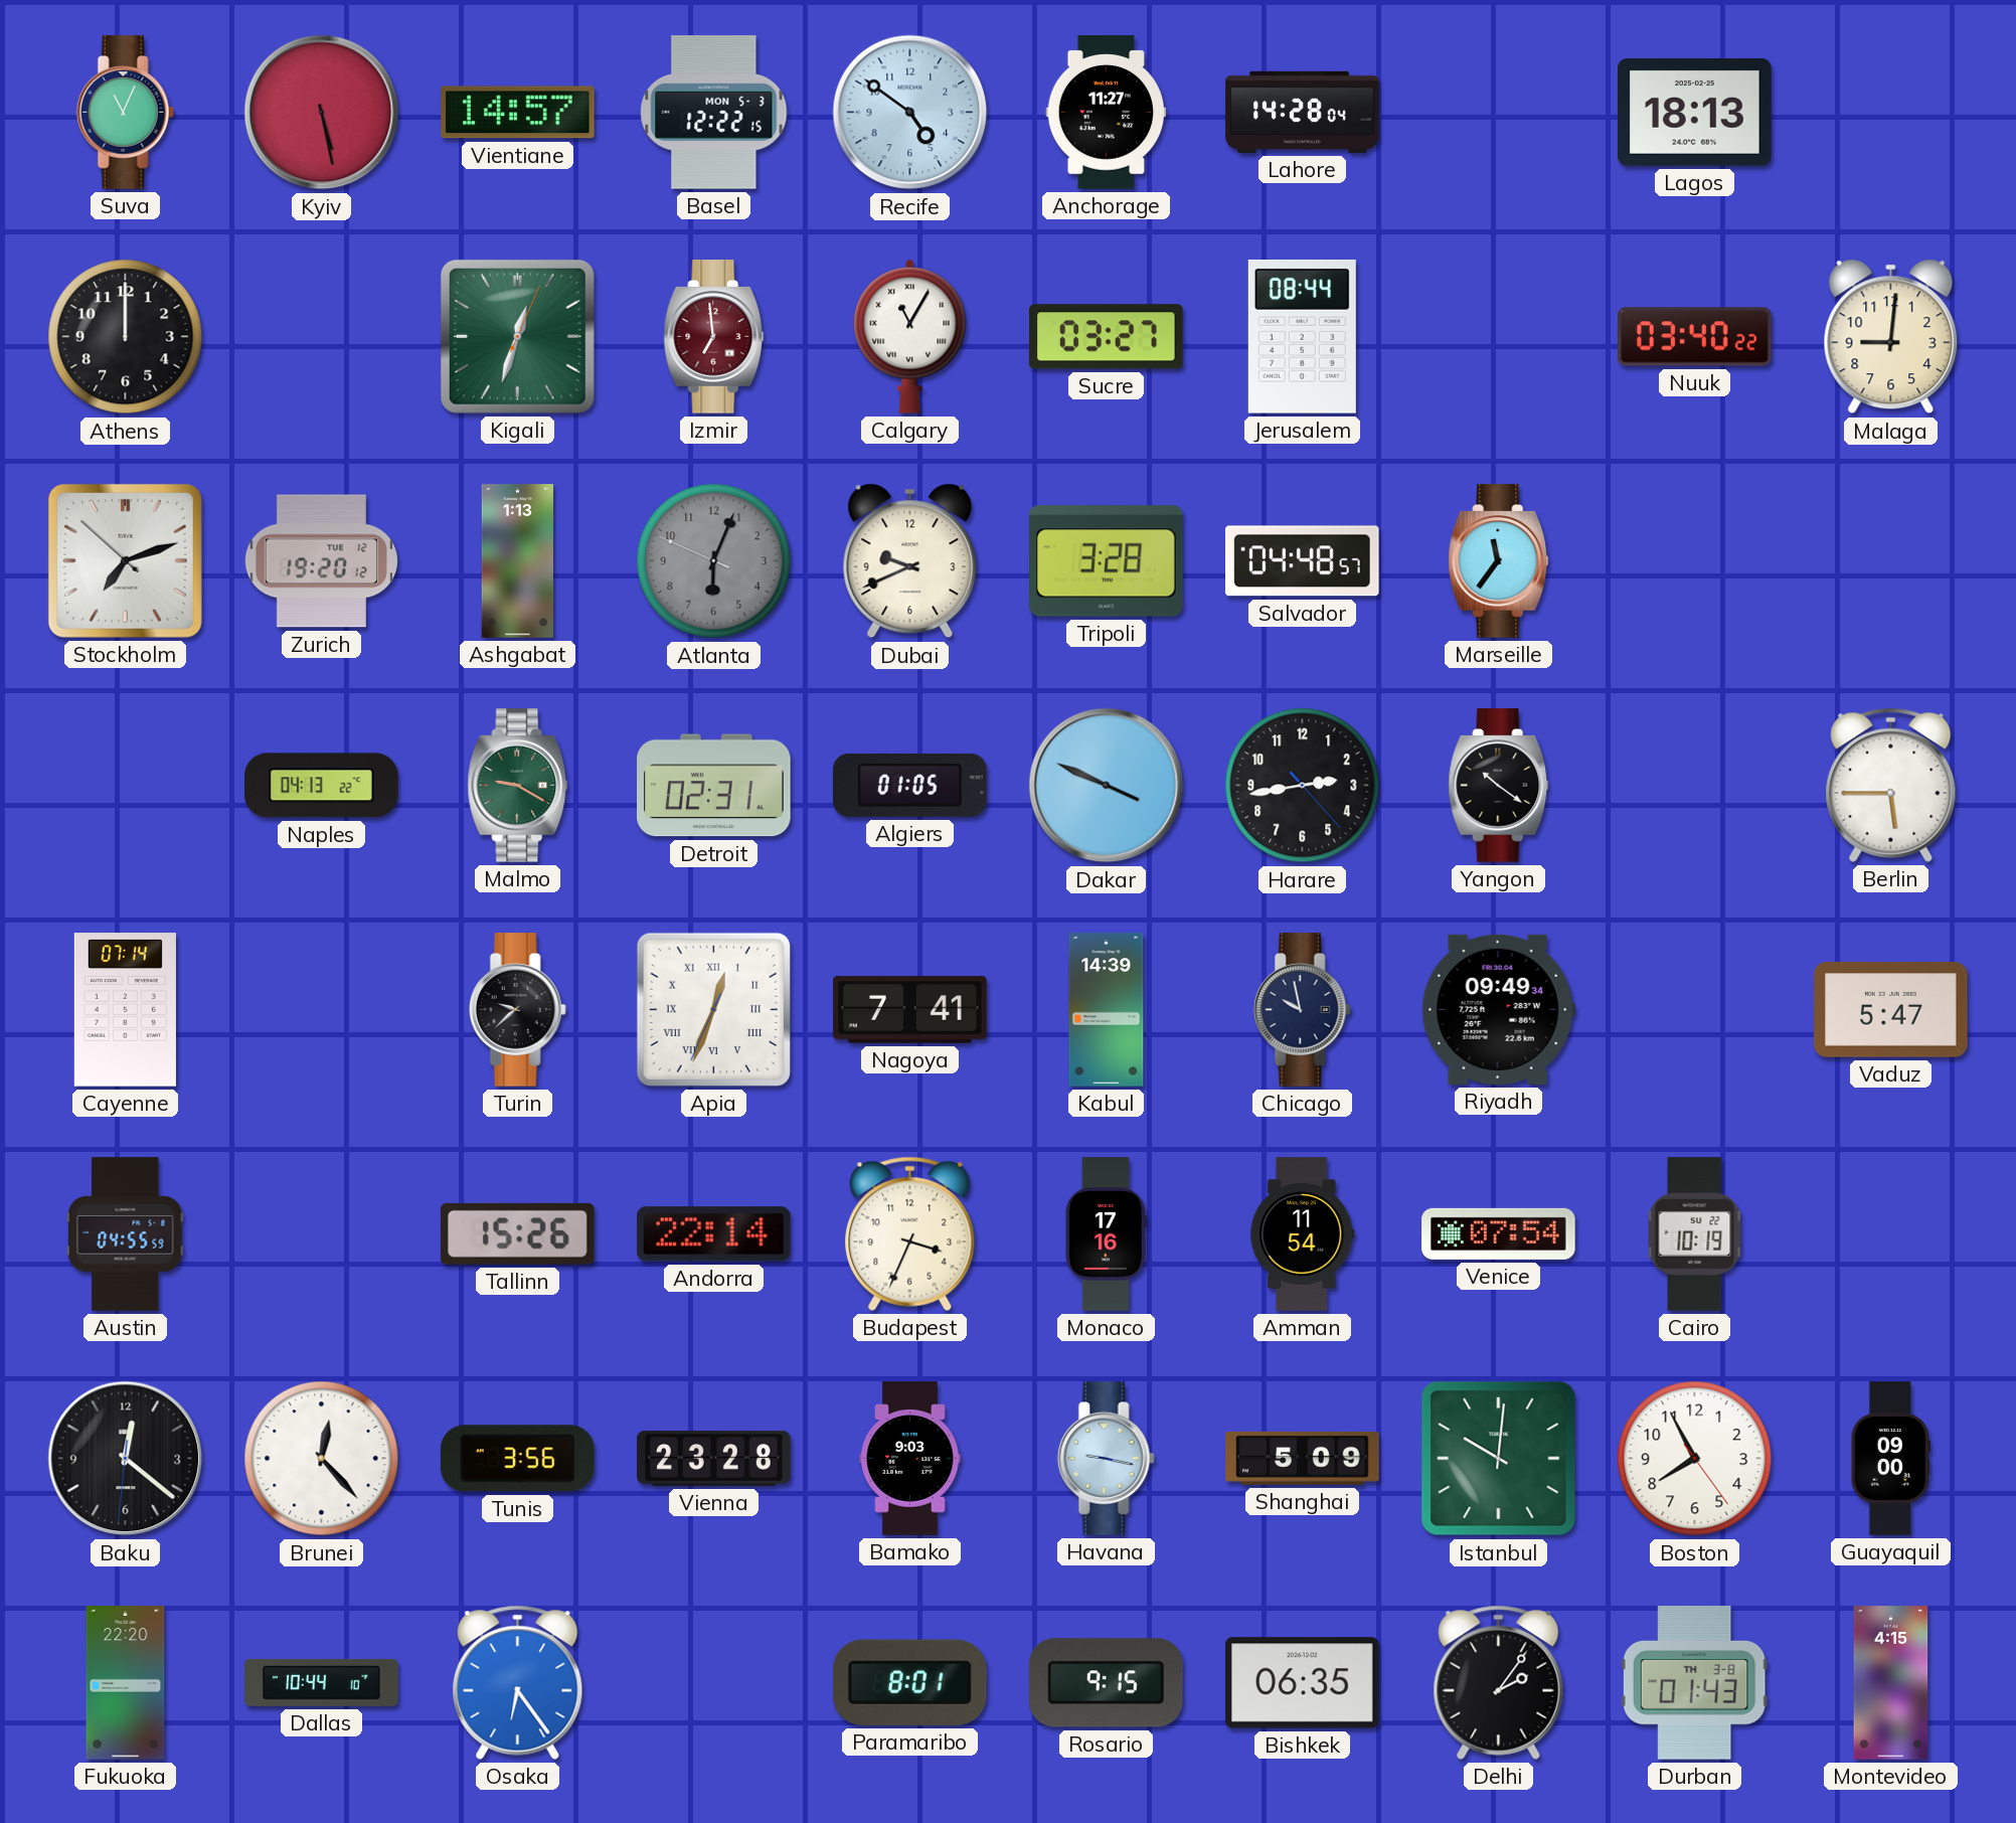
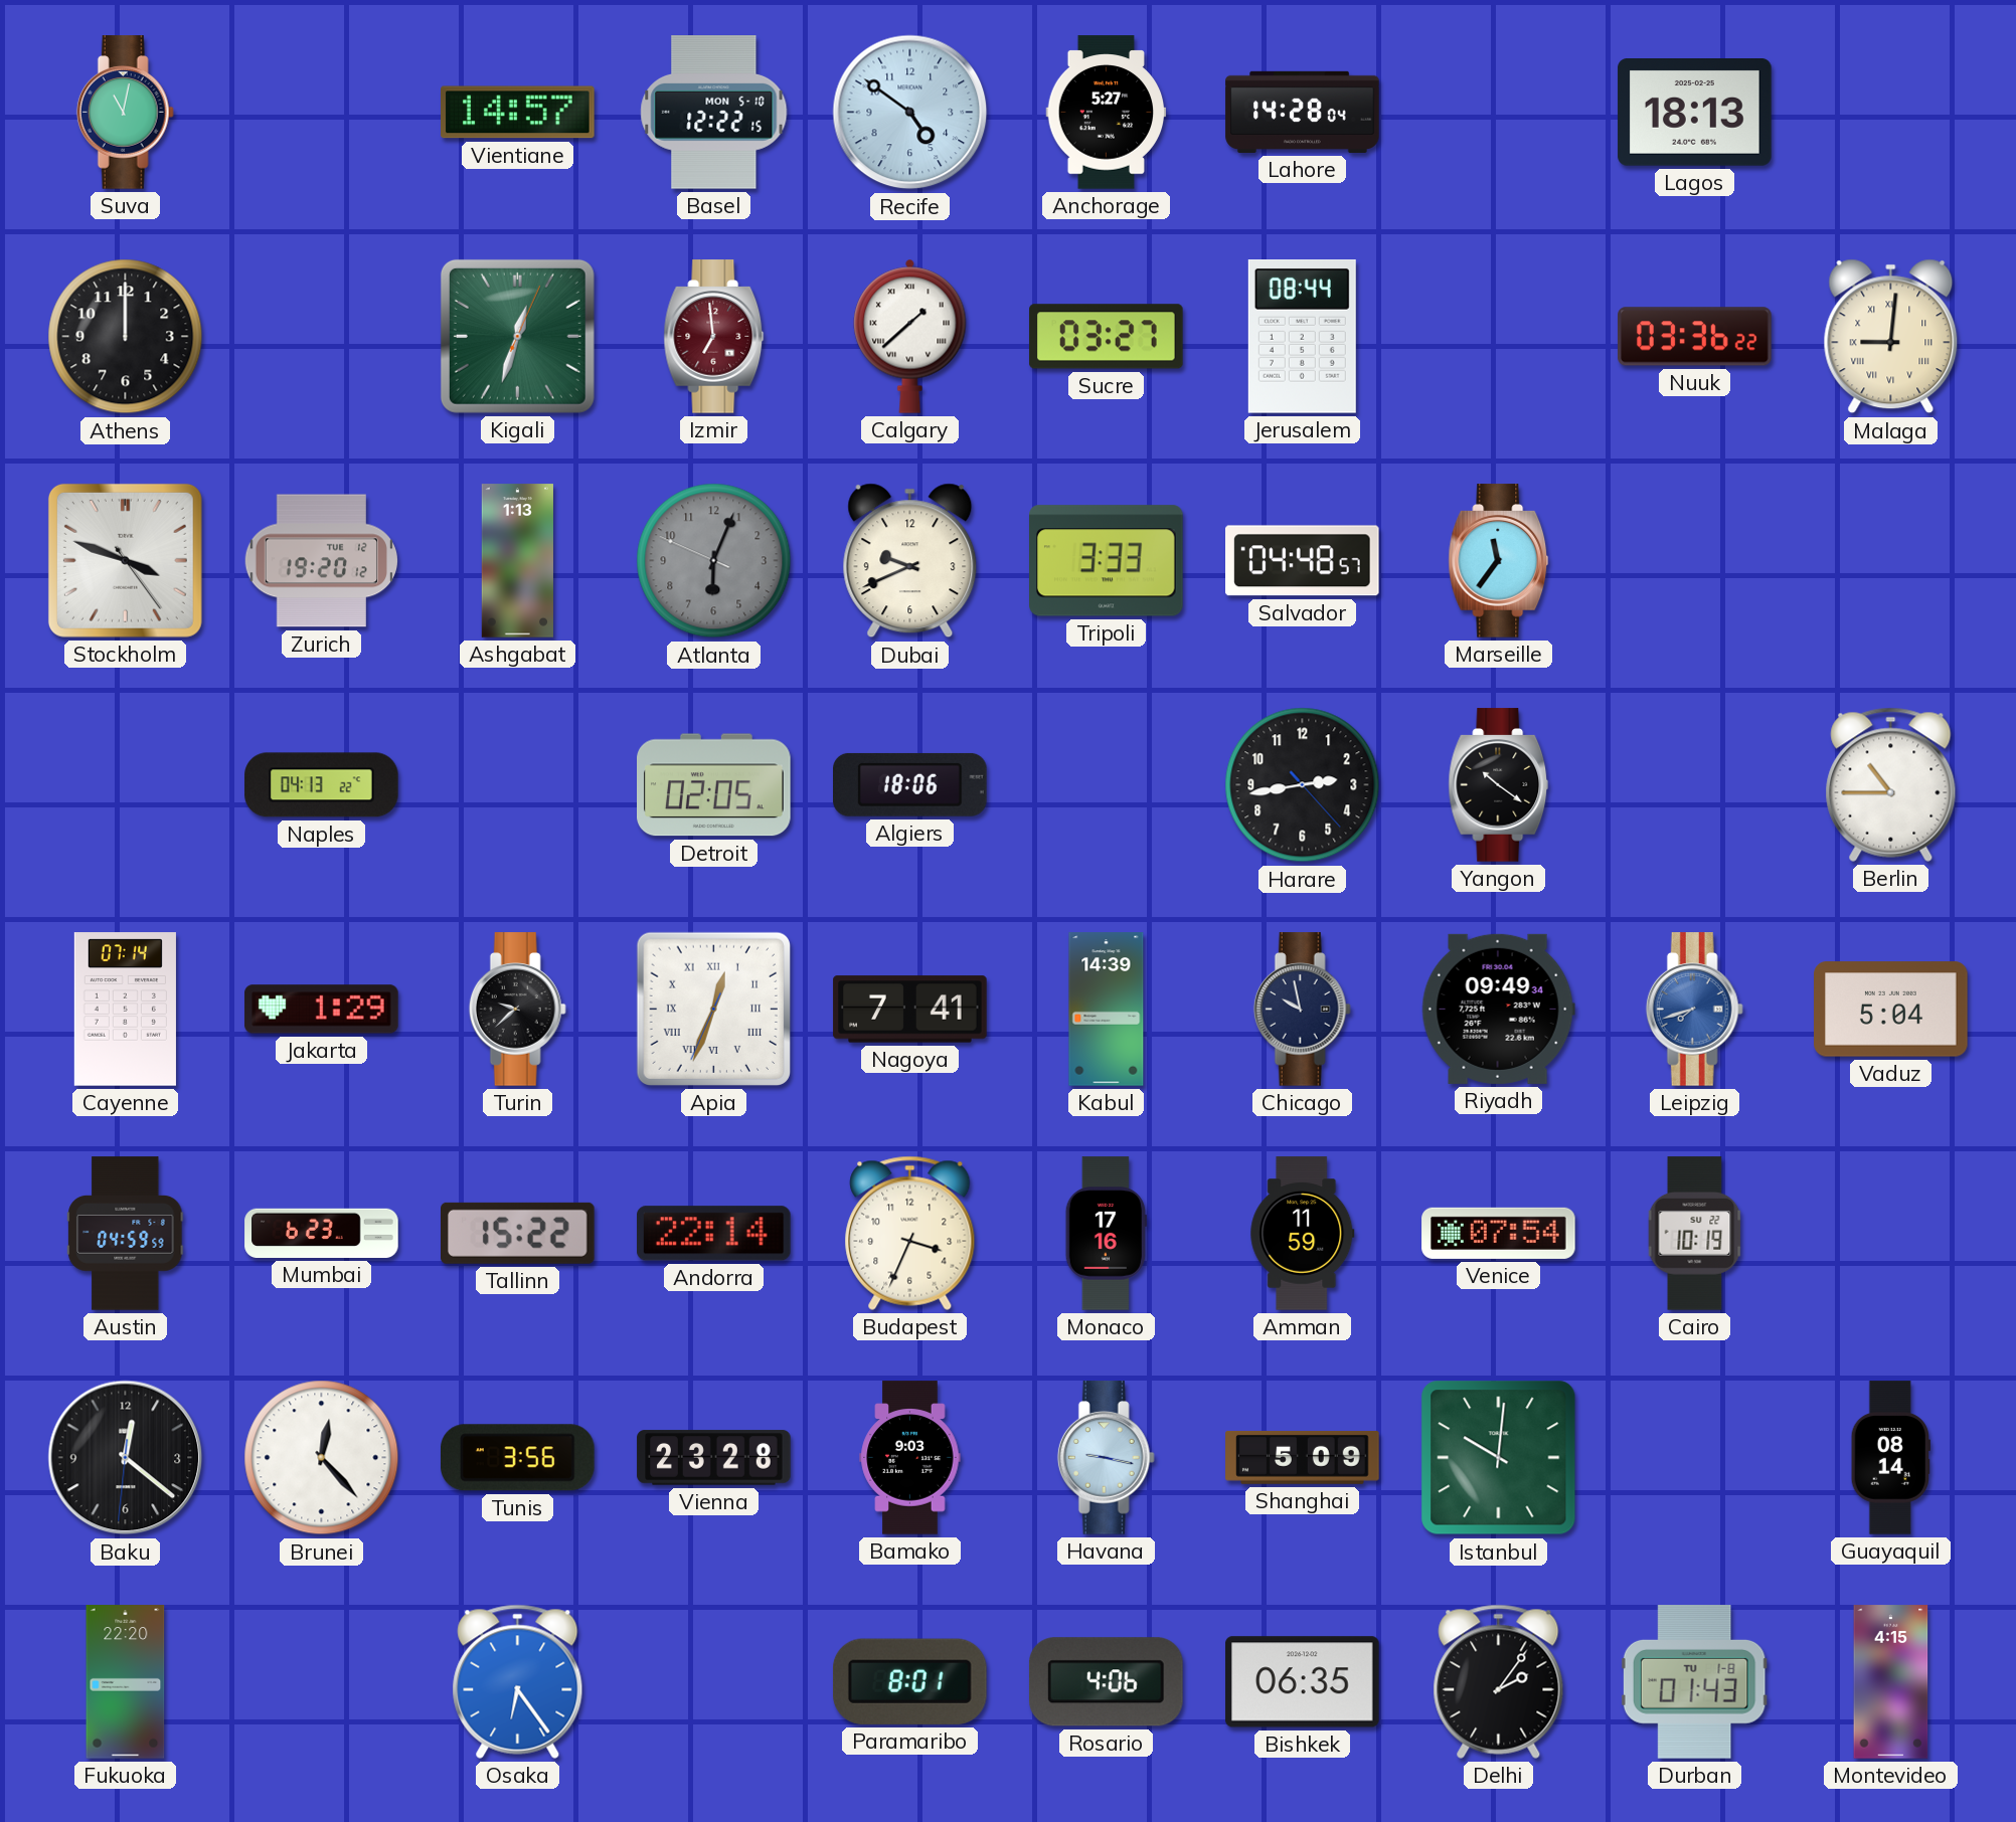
Suva: 11:04 -> 11:02
Kyiv: 5:28 -> none
Basel date: MON 5-3 -> MON 5-10
Anchorage: 11:27 -> 5:27
Calgary: 11:05 -> 1:38
Nuuk: 03:40 -> 03:36
Malaga numerals: Arabic -> Roman
Stockholm: 7:11 -> 3:48
Tripoli: 3:28 -> 3:33
Malmo: 9:20 -> none
Detroit: 02:31 -> 02:05
Algiers: 01:05 -> 18:06
Dakar: 3:49 -> none
Berlin: 5:45 -> 10:45
Jakarta: none -> 1:29
Leipzig: none -> 7:42
Vaduz: 5:47 -> 5:04
Austin: 04:55 -> 04:59
Mumbai: none -> 6:23
Tallinn: 15:26 -> 15:22
Amman: 11:54 -> 11:59
Boston: 7:55 -> none
Guayaquil: 09:00 -> 08:14
Dallas: 10:44 -> none
Rosario: 9:15 -> 4:06
Durban date: TH 3-8 -> TU 1-8
